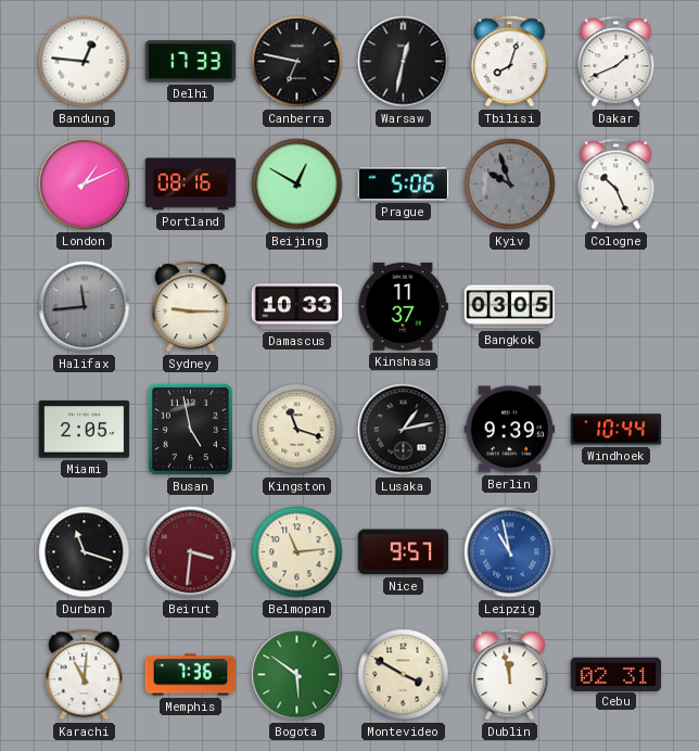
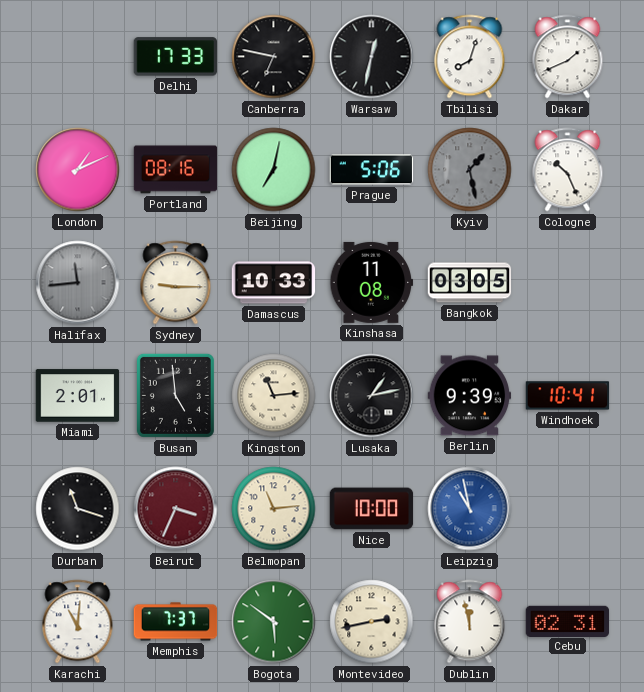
Bandung: 12:46 -> none
Beijing: 12:50 -> 7:02
Kyiv: 9:57 -> 1:28
Kinshasa: 11:37 -> 11:08
Miami: 2:05 -> 2:01
Busan: 4:58 -> 4:59
Kingston: 11:18 -> 11:14
Windhoek: 10:44 -> 10:41
Beirut: 3:31 -> 3:34
Nice: 9:57 -> 10:00
Memphis: 7:36 -> 7:37
Montevideo: 3:50 -> 2:43
